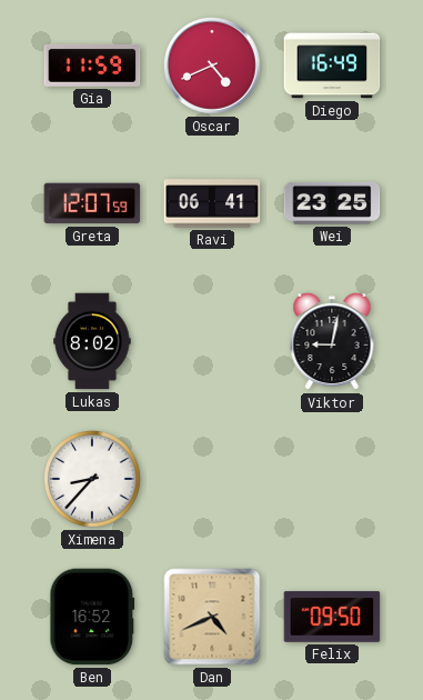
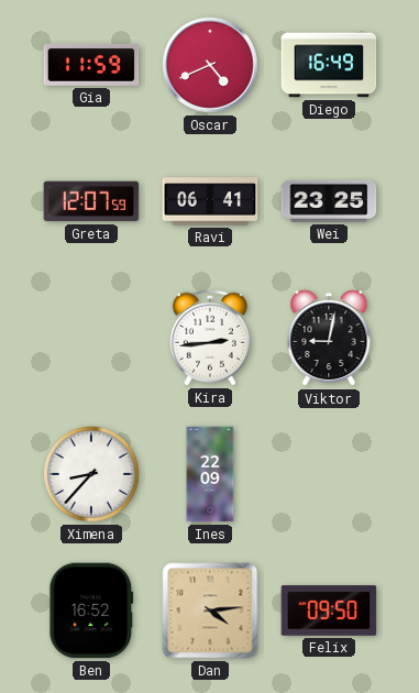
Lukas: 8:02 -> none
Kira: none -> 2:44
Ines: none -> 22:09
Dan: 4:41 -> 4:14
